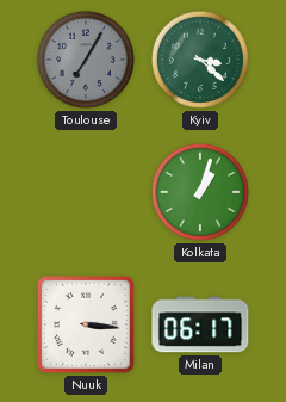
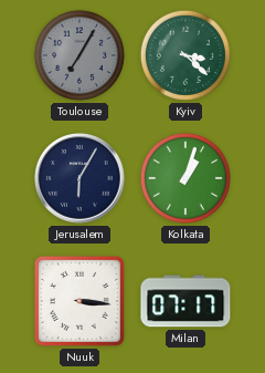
Jerusalem: none -> 6:05
Milan: 06:17 -> 07:17
